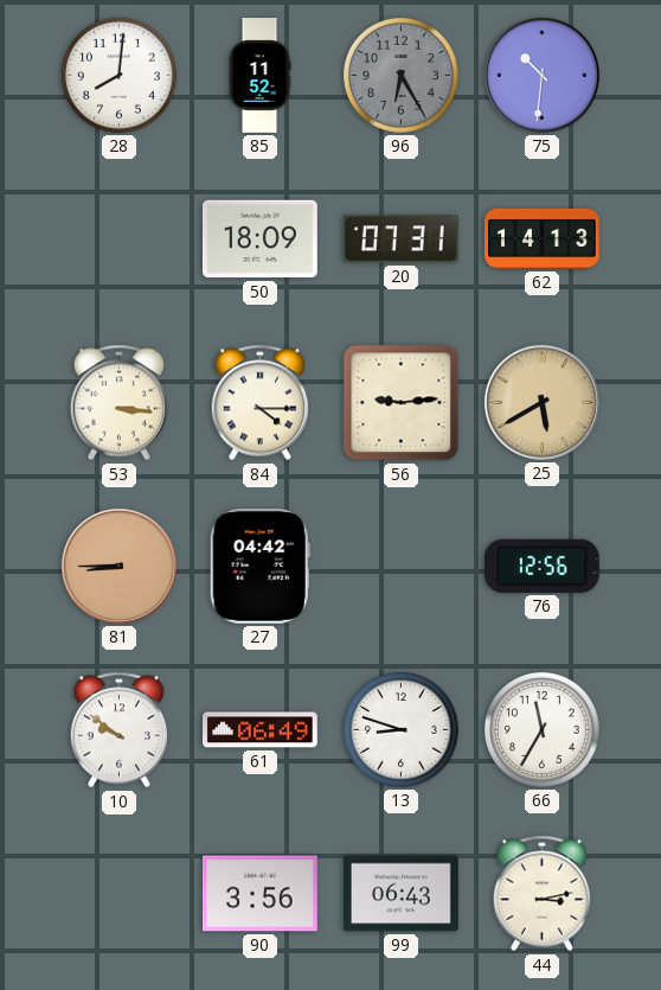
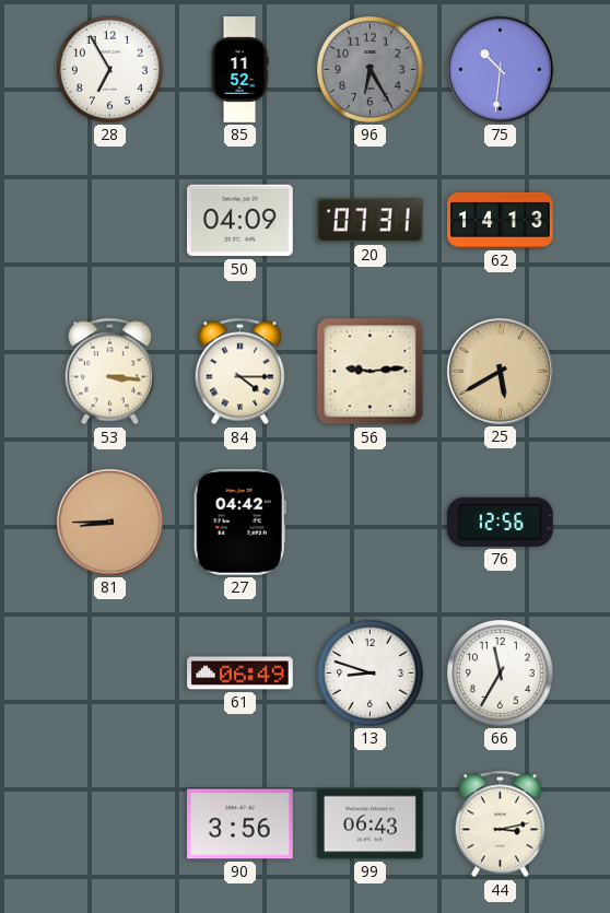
28: 8:01 -> 6:55
50: 18:09 -> 04:09
10: 9:51 -> none
